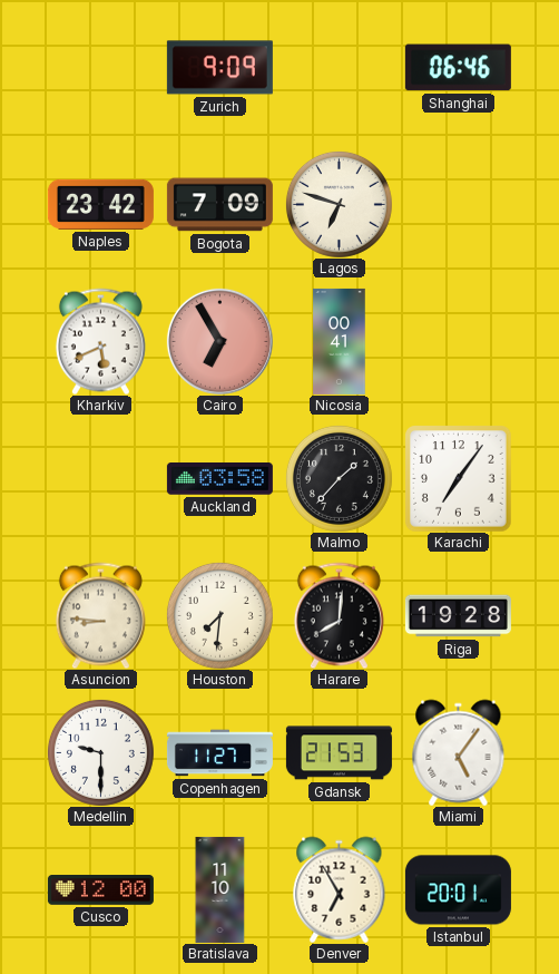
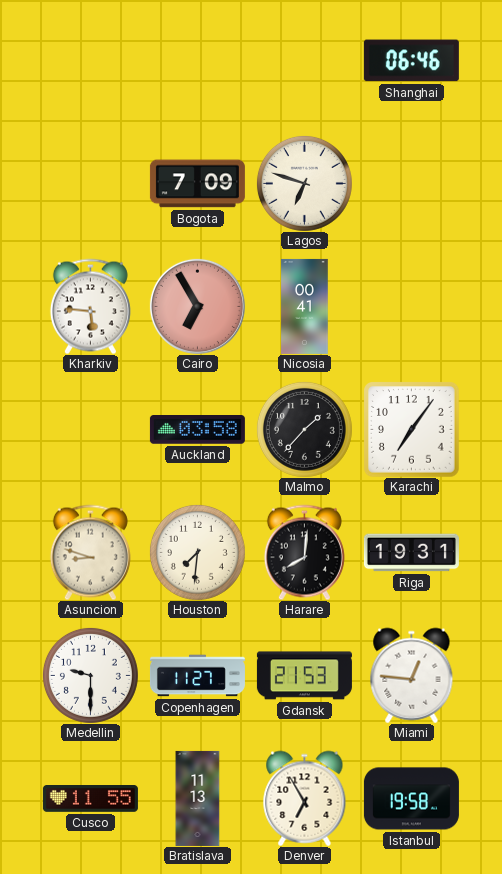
Zurich: 9:09 -> none
Naples: 23:42 -> none
Kharkiv: 5:41 -> 5:46
Asuncion: 8:46 -> 8:48
Riga: 19:28 -> 19:31
Miami: 5:06 -> 12:46
Cusco: 12:00 -> 11:55
Bratislava: 11:10 -> 11:13
Istanbul: 20:01 -> 19:58
